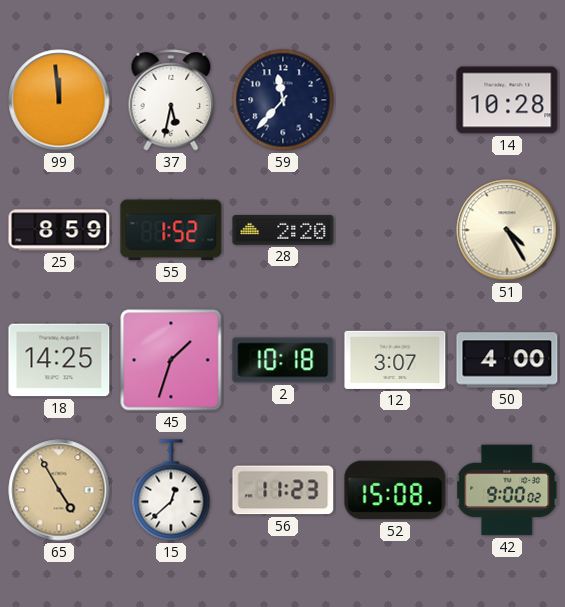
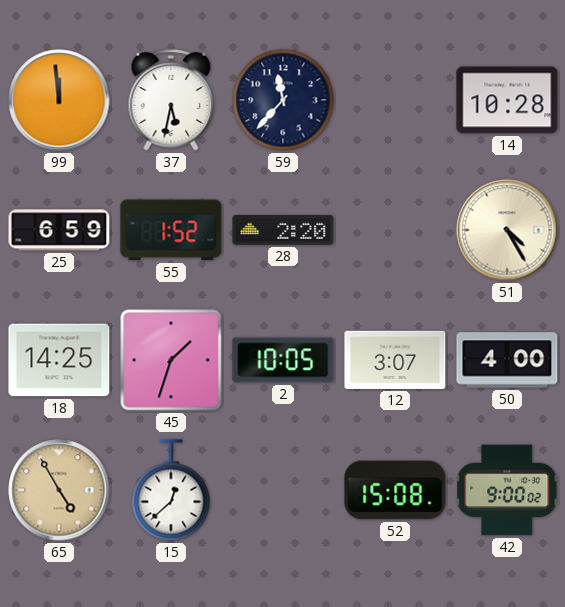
25: 8:59 -> 6:59
2: 10:18 -> 10:05
56: 11:23 -> none
